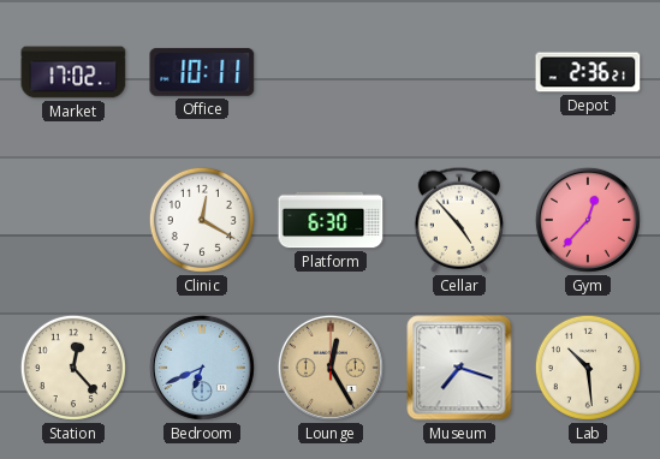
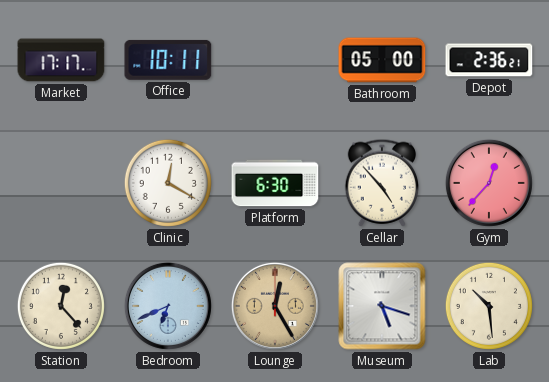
Market: 17:02 -> 17:17
Bathroom: none -> 05:00
Museum: 7:18 -> 5:18
